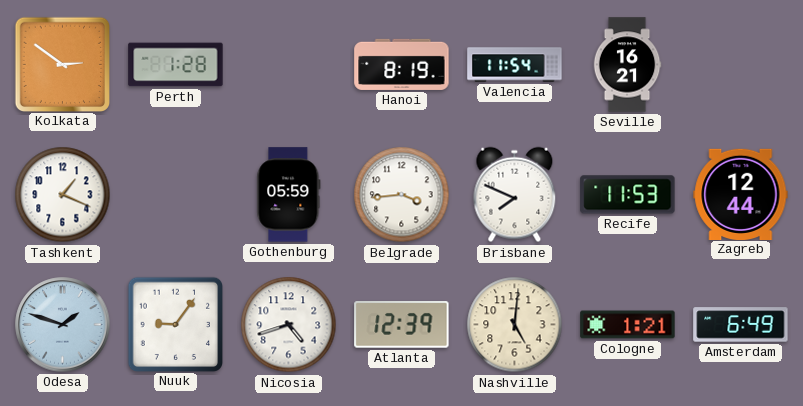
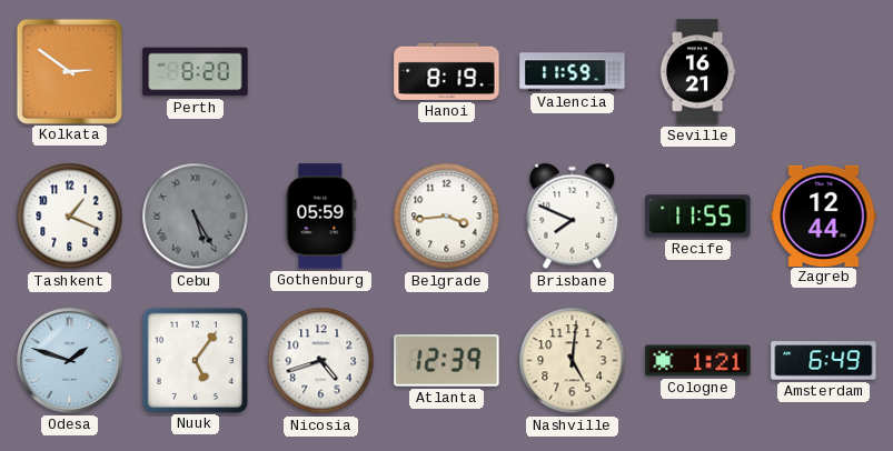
Perth: 1:28 -> 8:20
Valencia: 11:54 -> 11:59
Cebu: none -> 5:25
Recife: 11:53 -> 11:55
Nuuk: 9:06 -> 5:06
